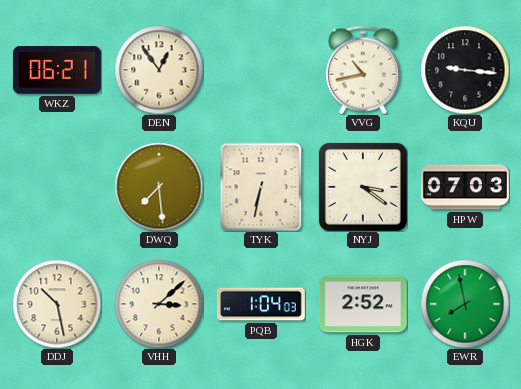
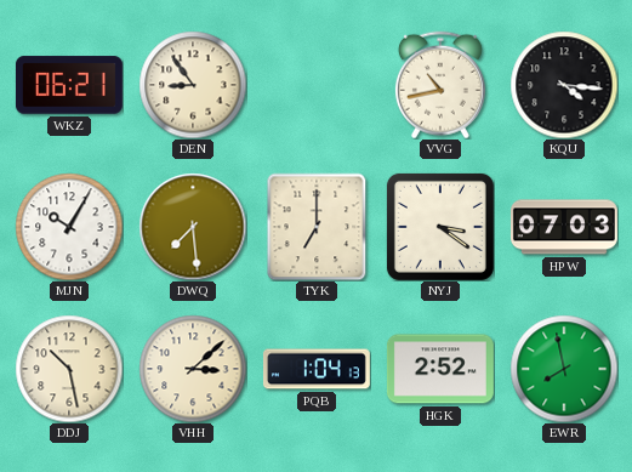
DEN: 12:54 -> 8:54
KQU: 9:16 -> 4:16
MJN: none -> 10:05
TYK: 6:32 -> 7:00
PQB: 1:04:03 -> 1:04:13
